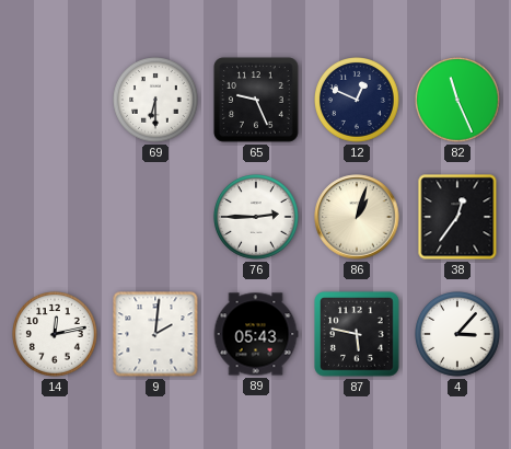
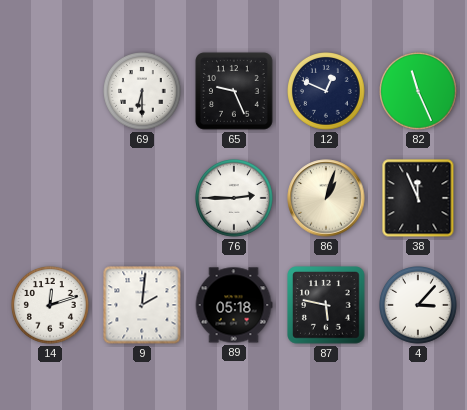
38: 12:36 -> 11:56
14: 12:13 -> 12:12
89: 05:43 -> 05:18
